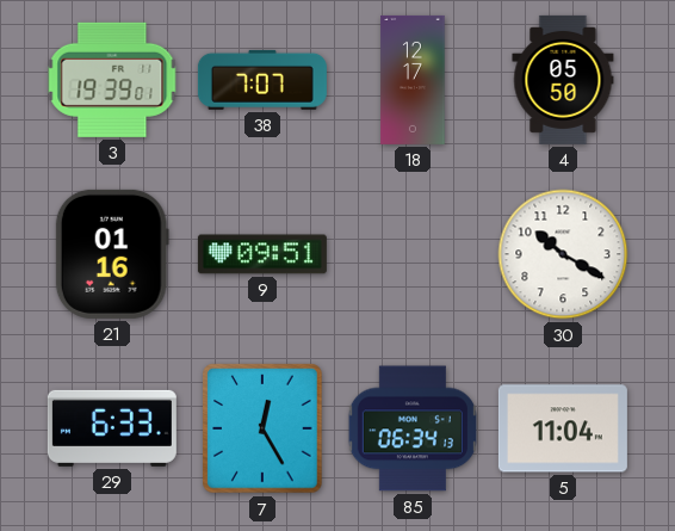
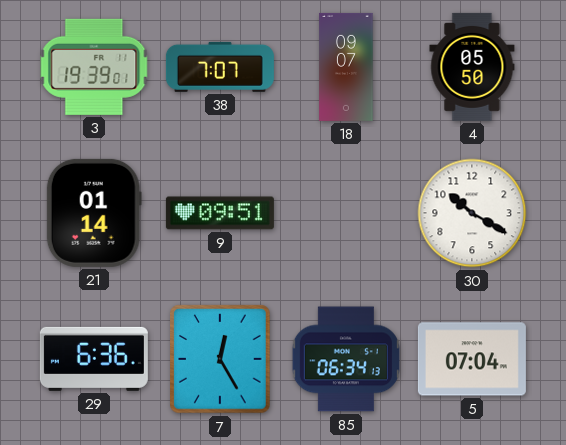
18: 12:17 -> 09:07
21: 01:16 -> 01:14
29: 6:33 -> 6:36
5: 11:04 -> 07:04
